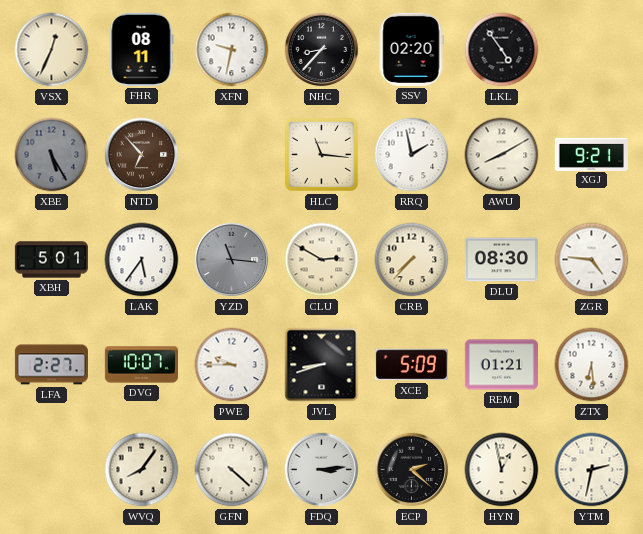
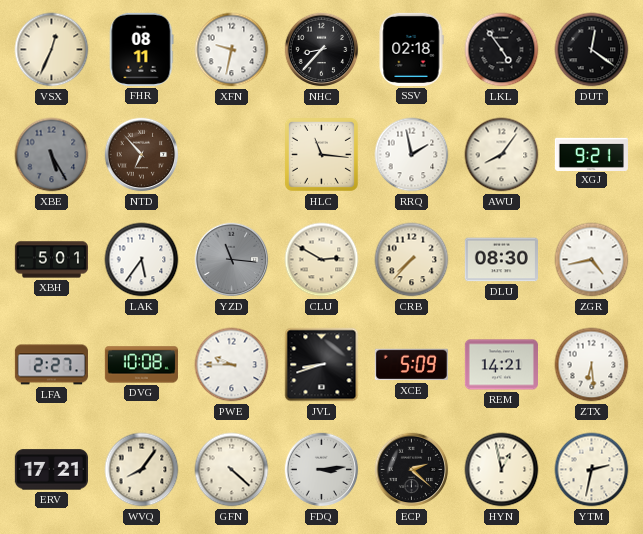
SSV: 02:20 -> 02:18
DUT: none -> 12:21
AWU: 8:10 -> 8:06
ZGR: 4:46 -> 4:43
DVG: 10:07 -> 10:08
REM: 01:21 -> 14:21
ERV: none -> 17:21
